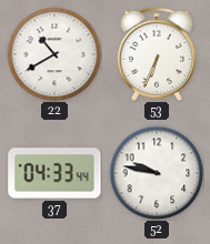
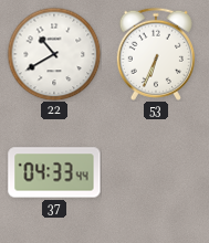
52: 9:47 -> none
